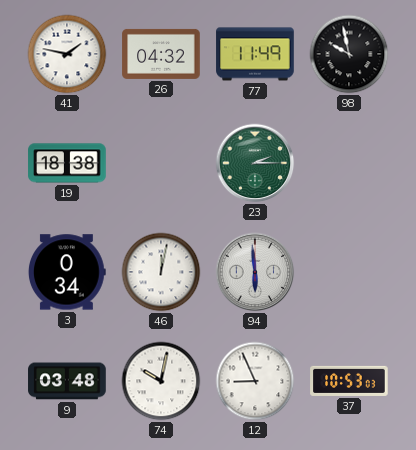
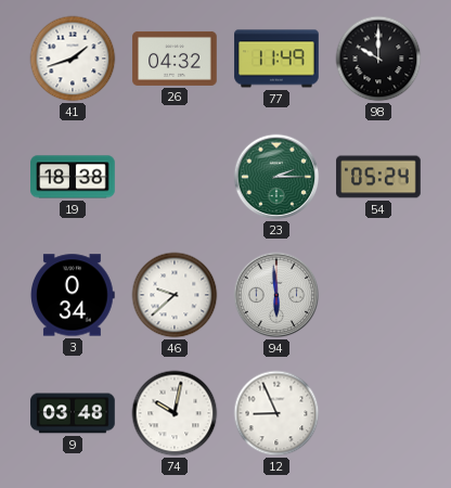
41: 1:47 -> 1:42
98: 9:58 -> 10:00
54: none -> 05:24
46: 12:02 -> 9:38
37: 10:53 -> none
